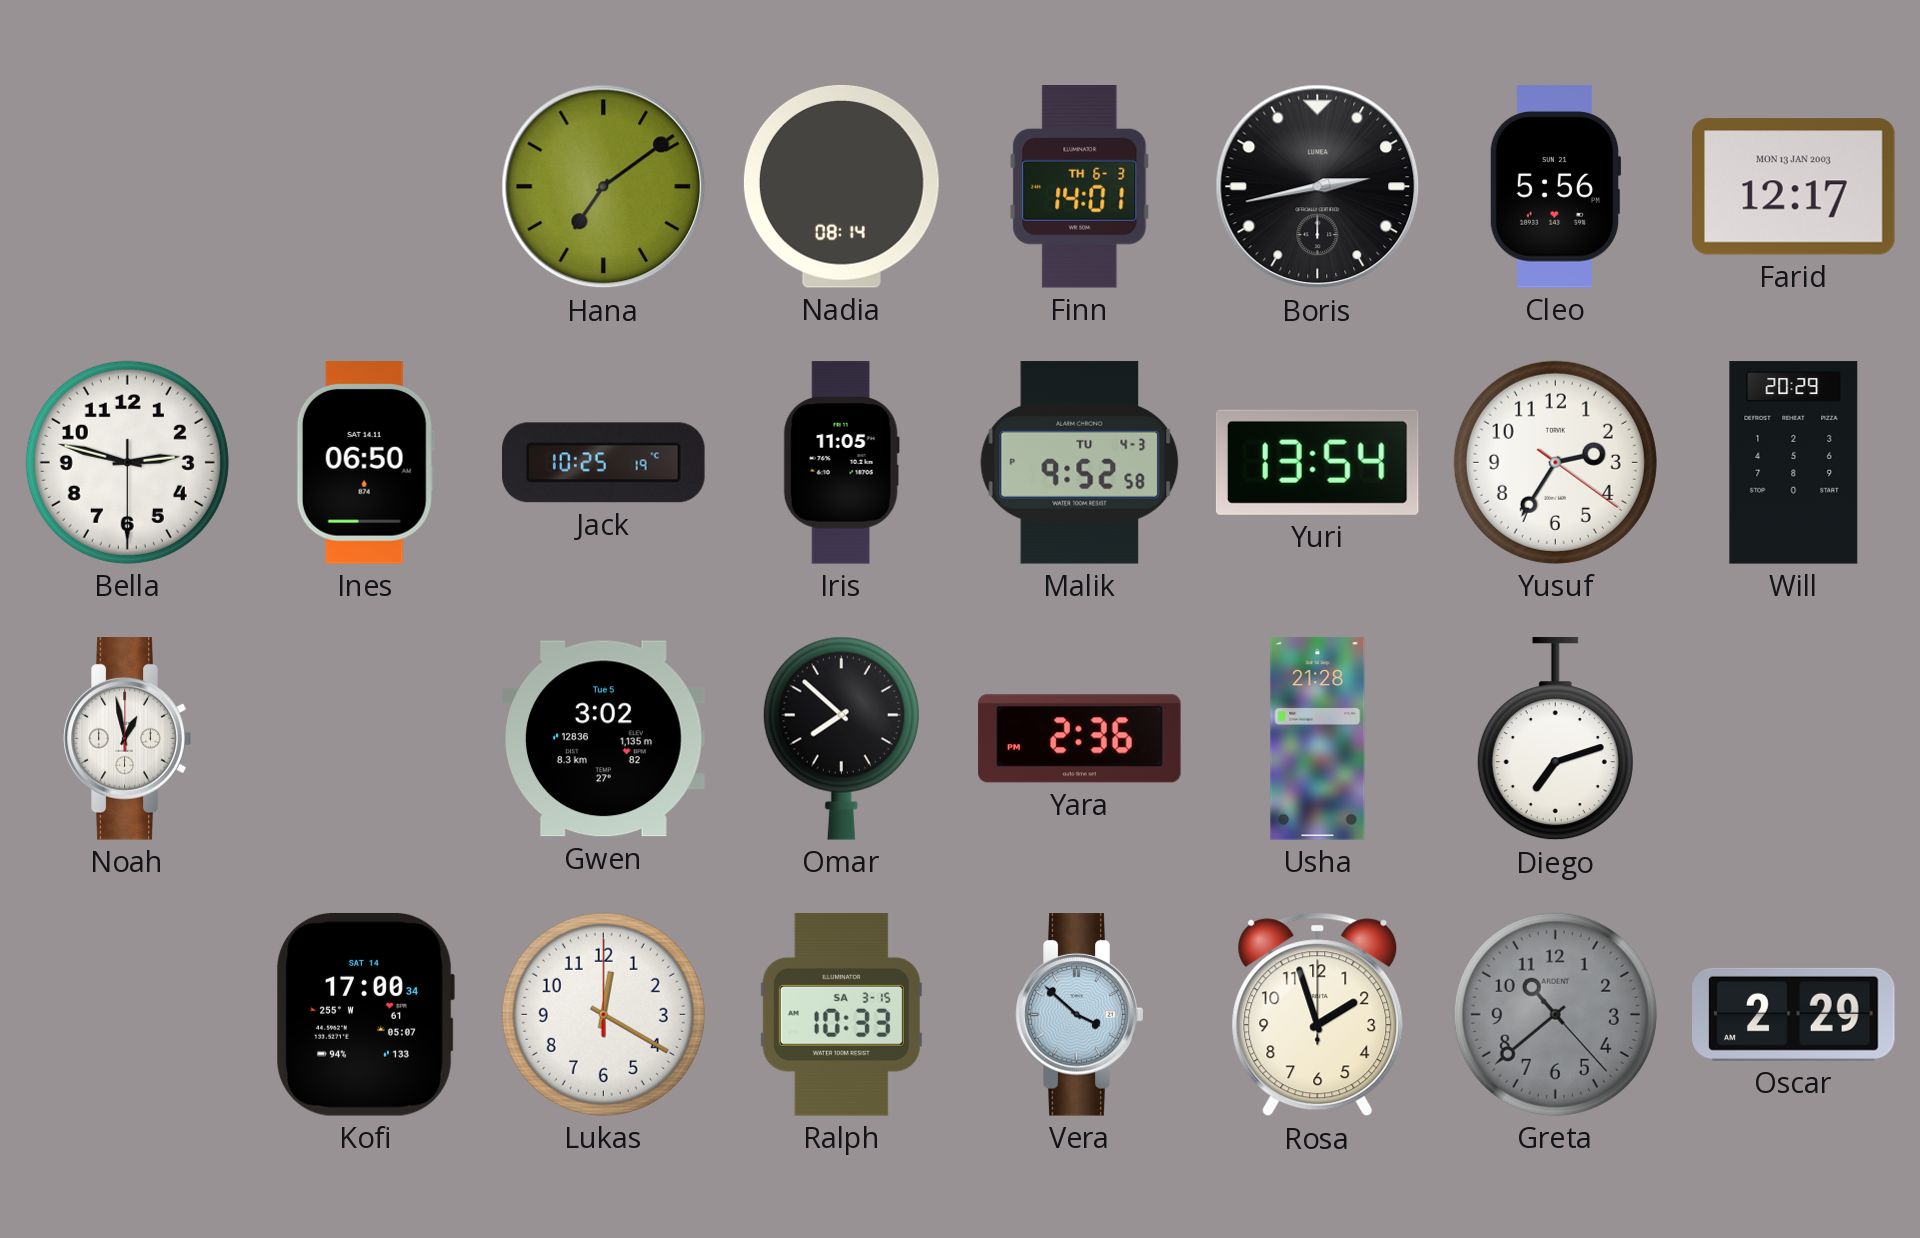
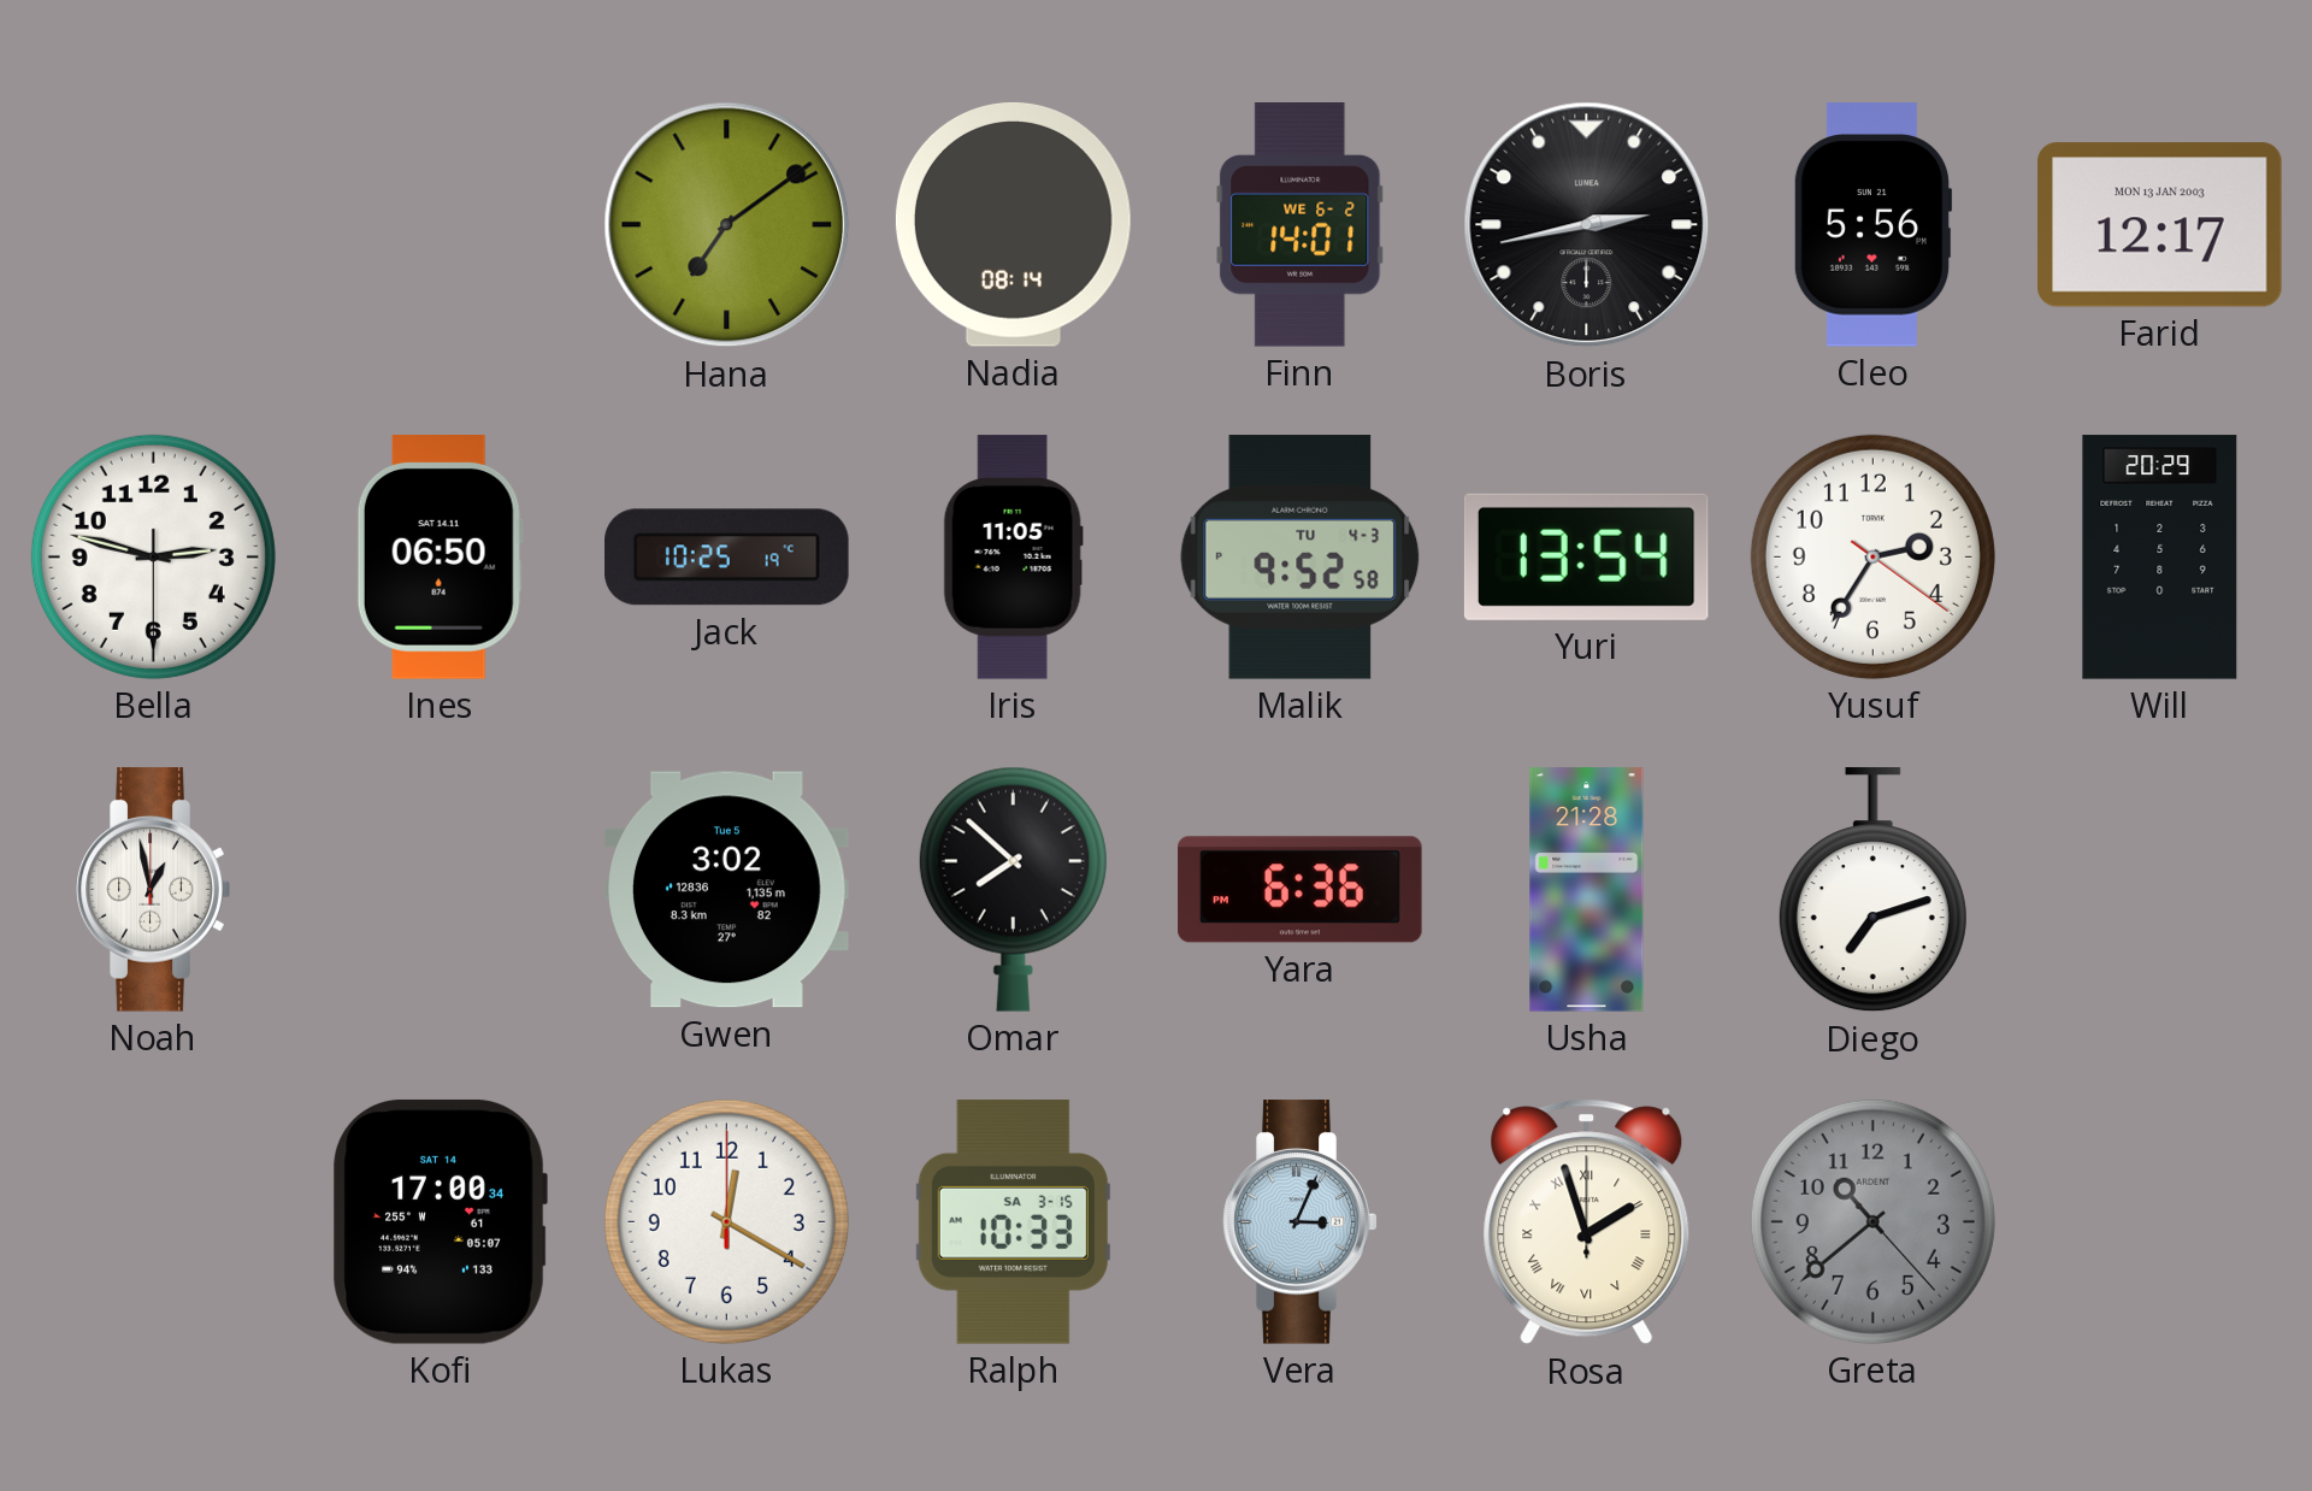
Finn date: TH 6-3 -> WE 6-2
Yara: 2:36 -> 6:36
Vera: 3:52 -> 3:04
Rosa numerals: Arabic -> Roman
Oscar: 2:29 -> none
